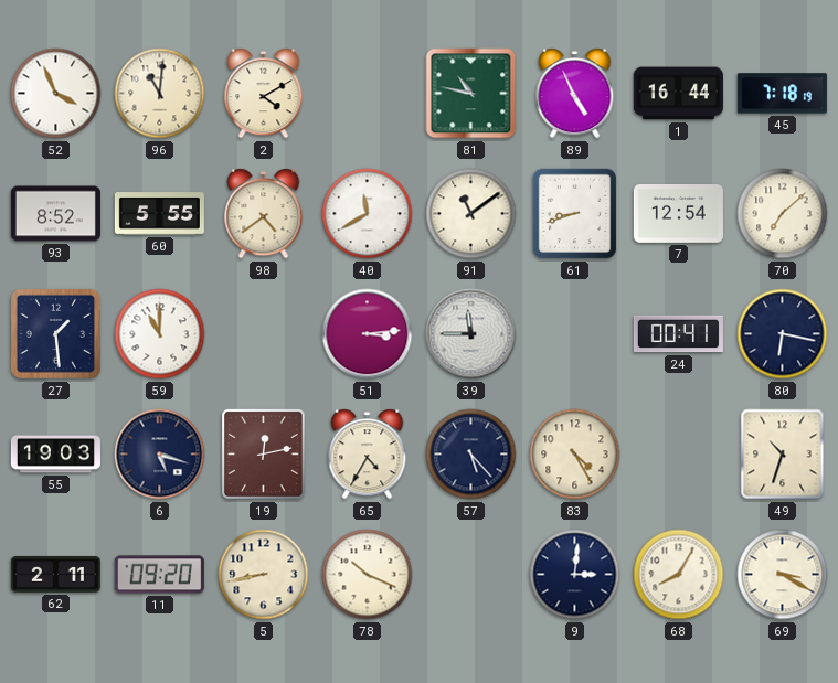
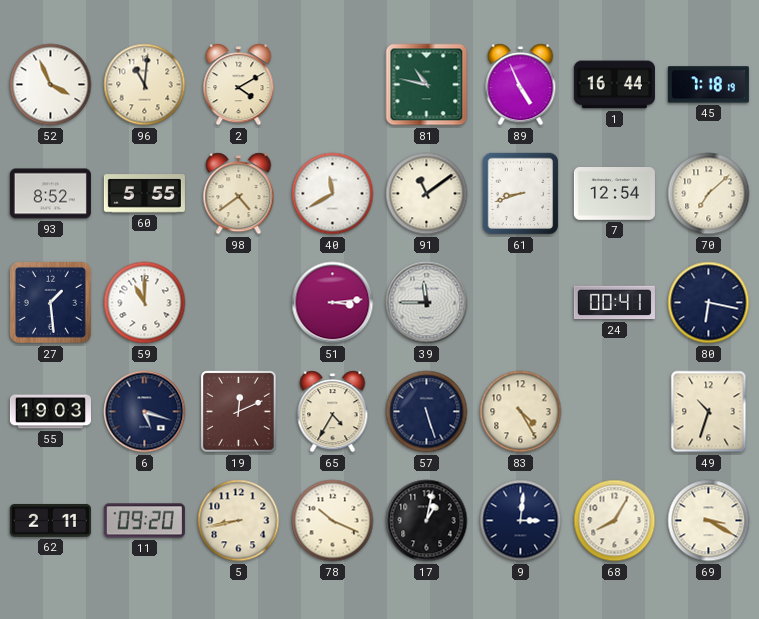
19: 12:13 -> 12:11
57: 5:23 -> 5:27
17: none -> 1:02
